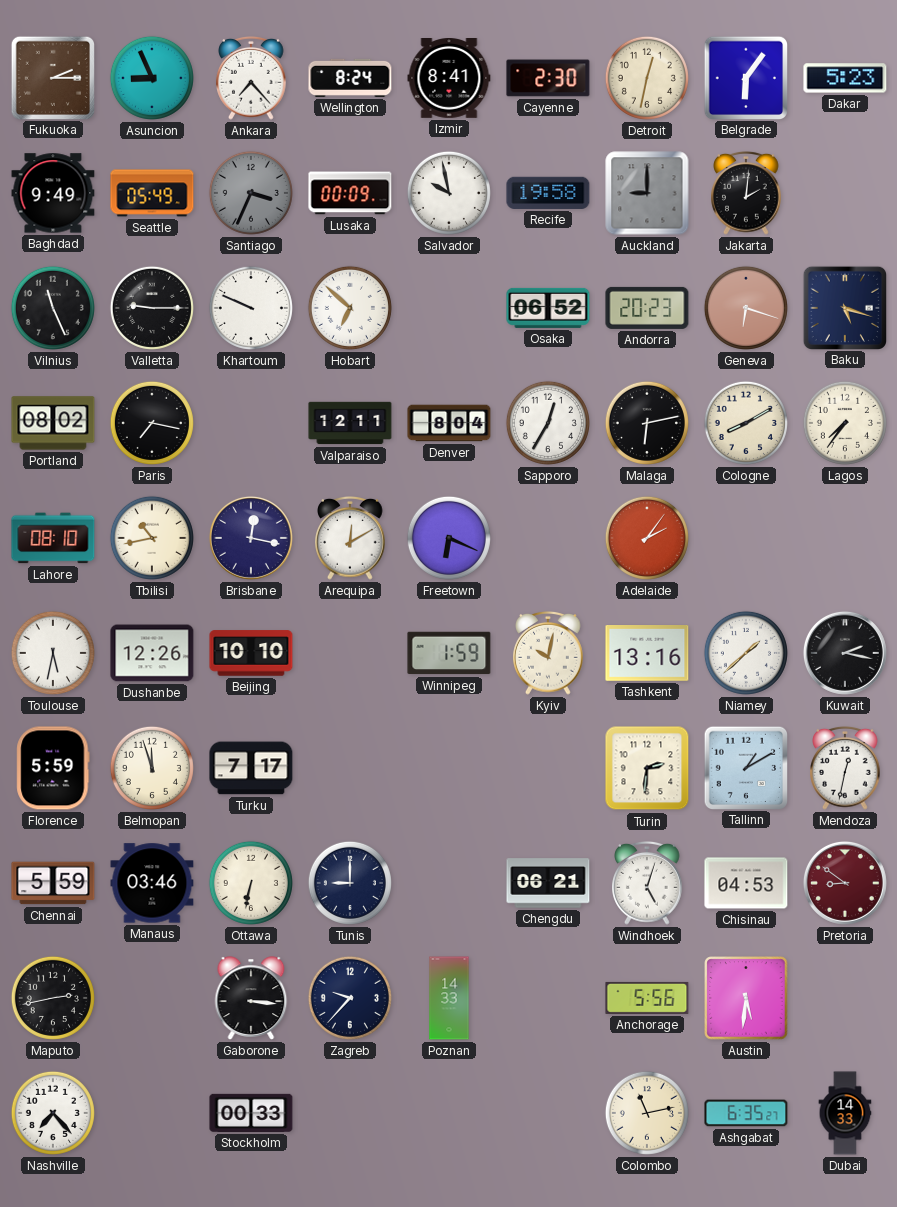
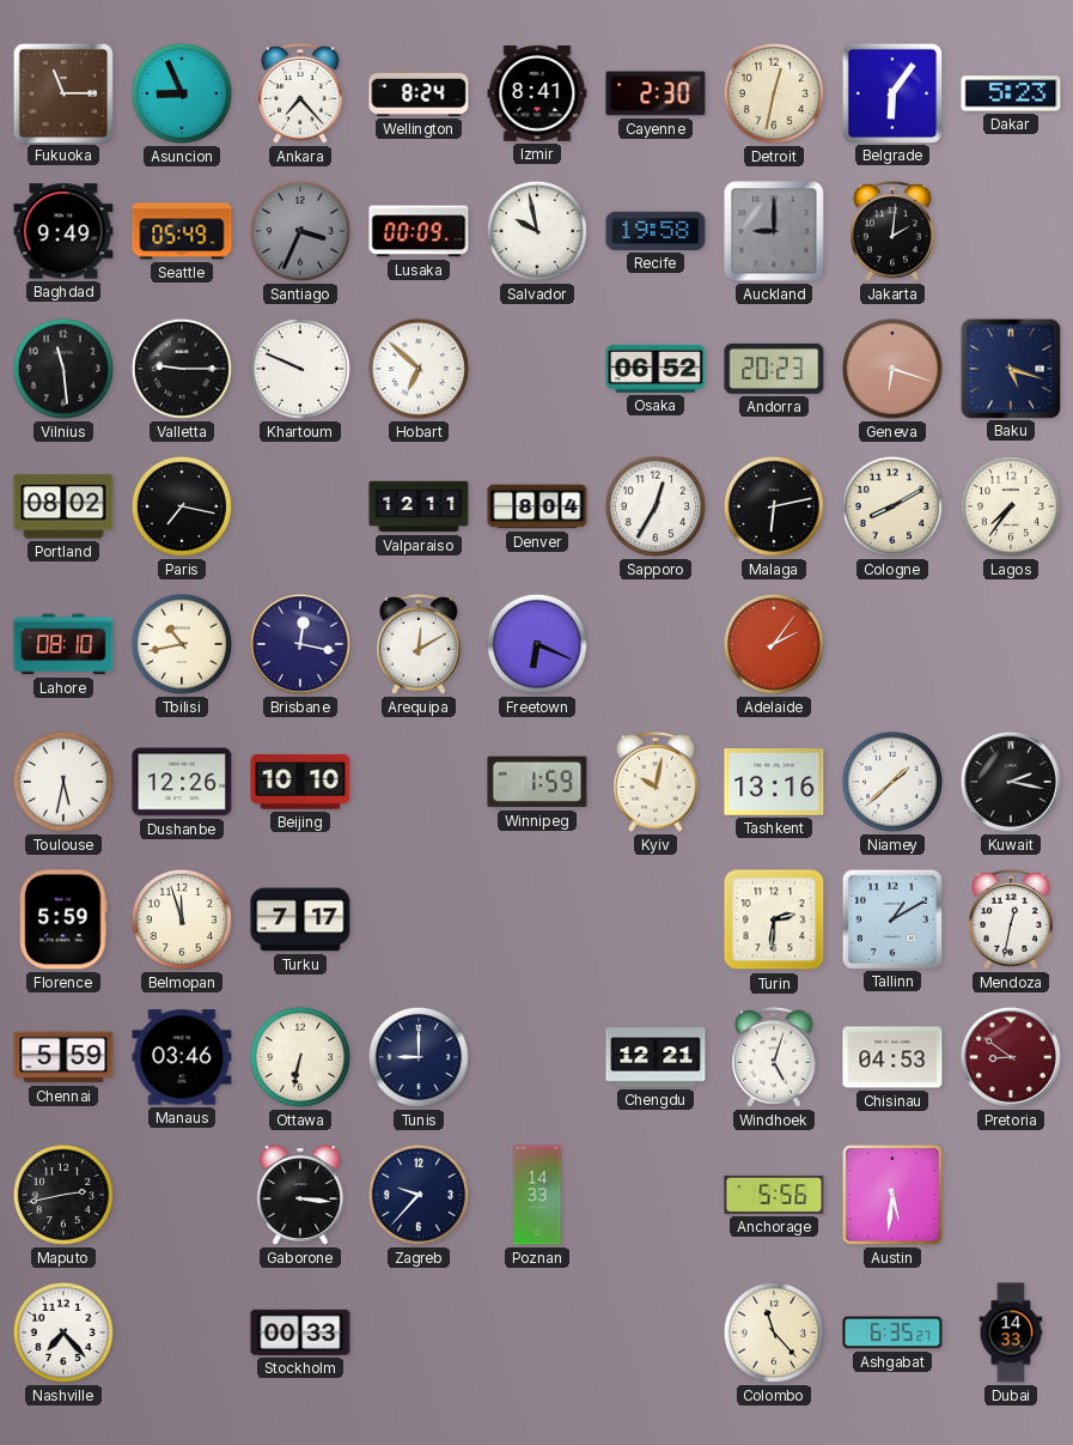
Fukuoka: 2:15 -> 11:15
Vilnius: 11:26 -> 11:29
Chengdu: 06:21 -> 12:21
Colombo: 11:13 -> 11:23
